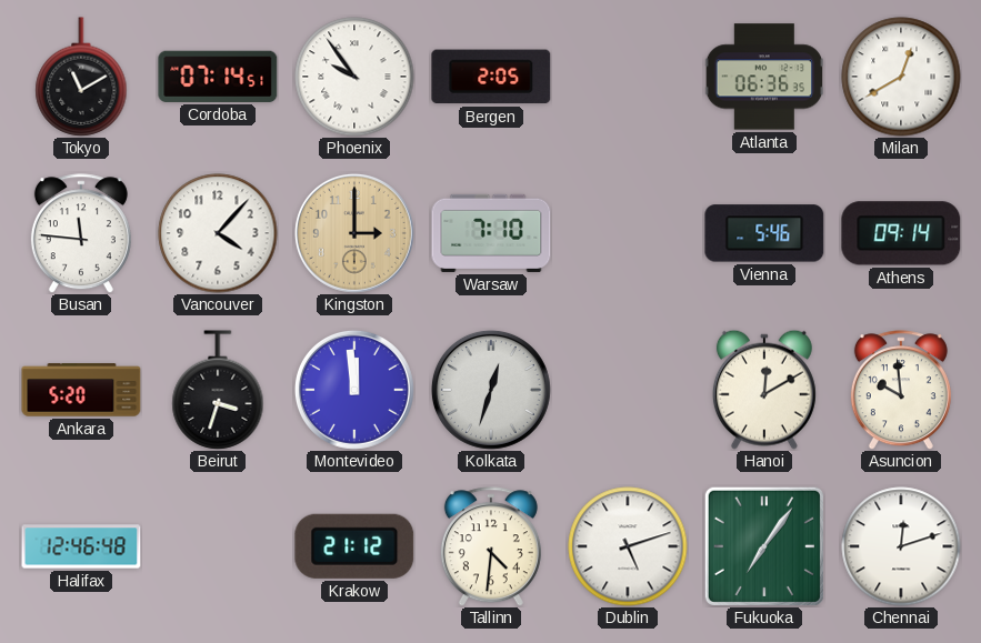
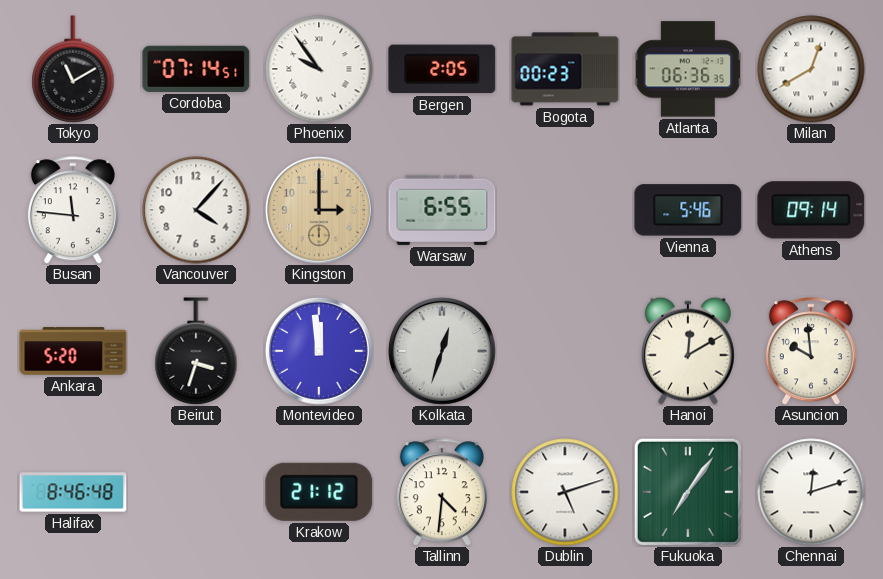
Bogota: none -> 00:23
Warsaw: 7:10 -> 6:55
Halifax: 12:46 -> 8:46
